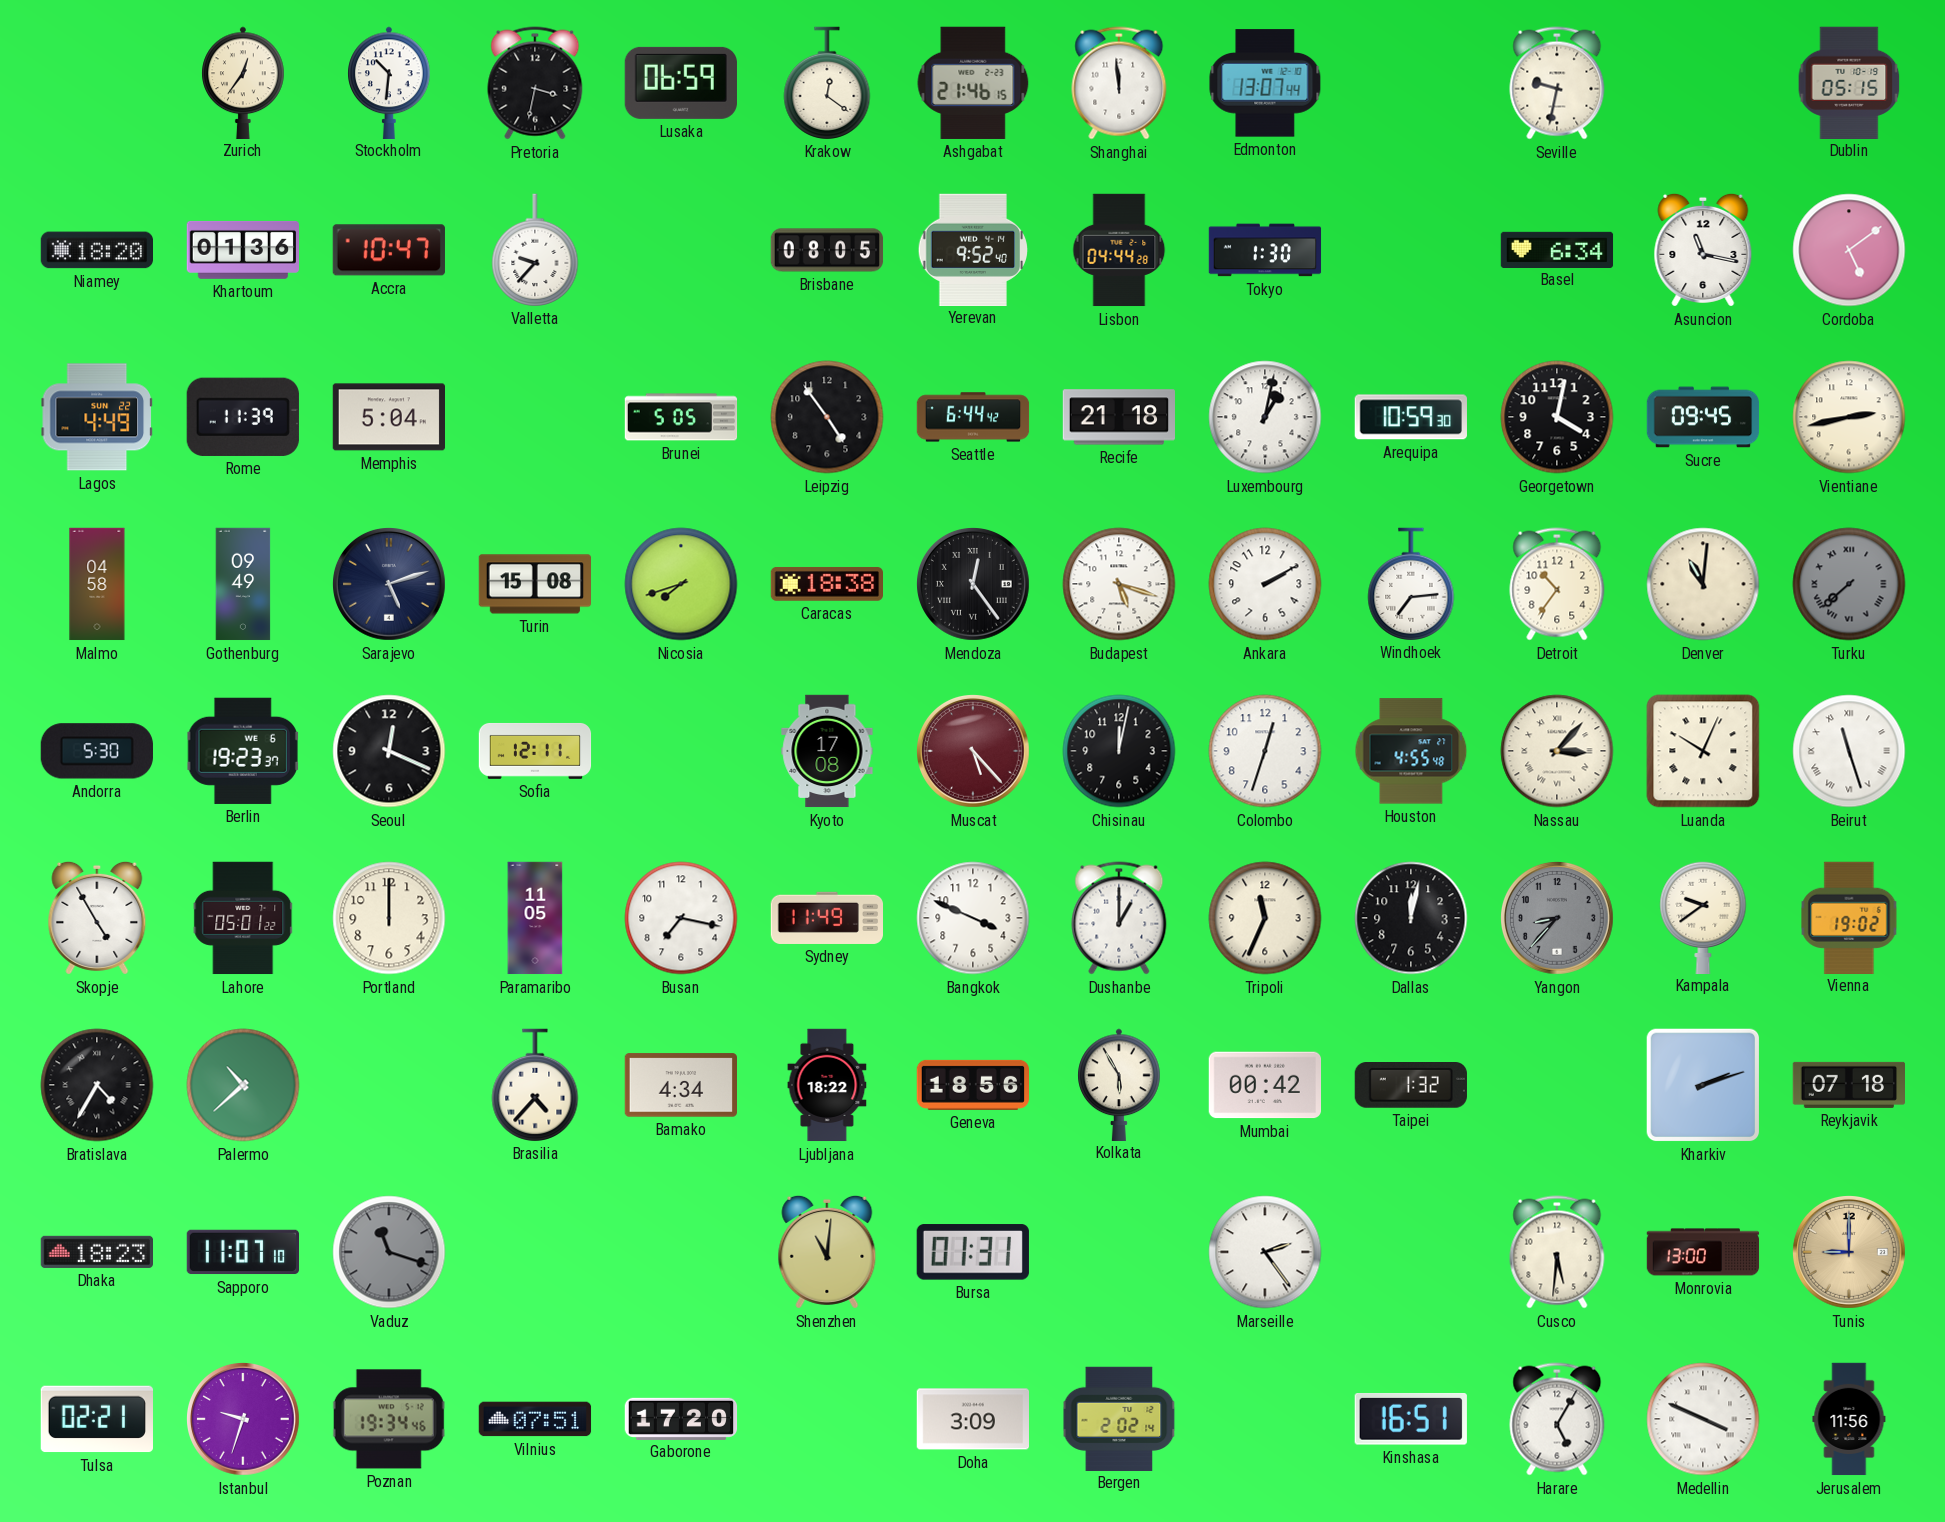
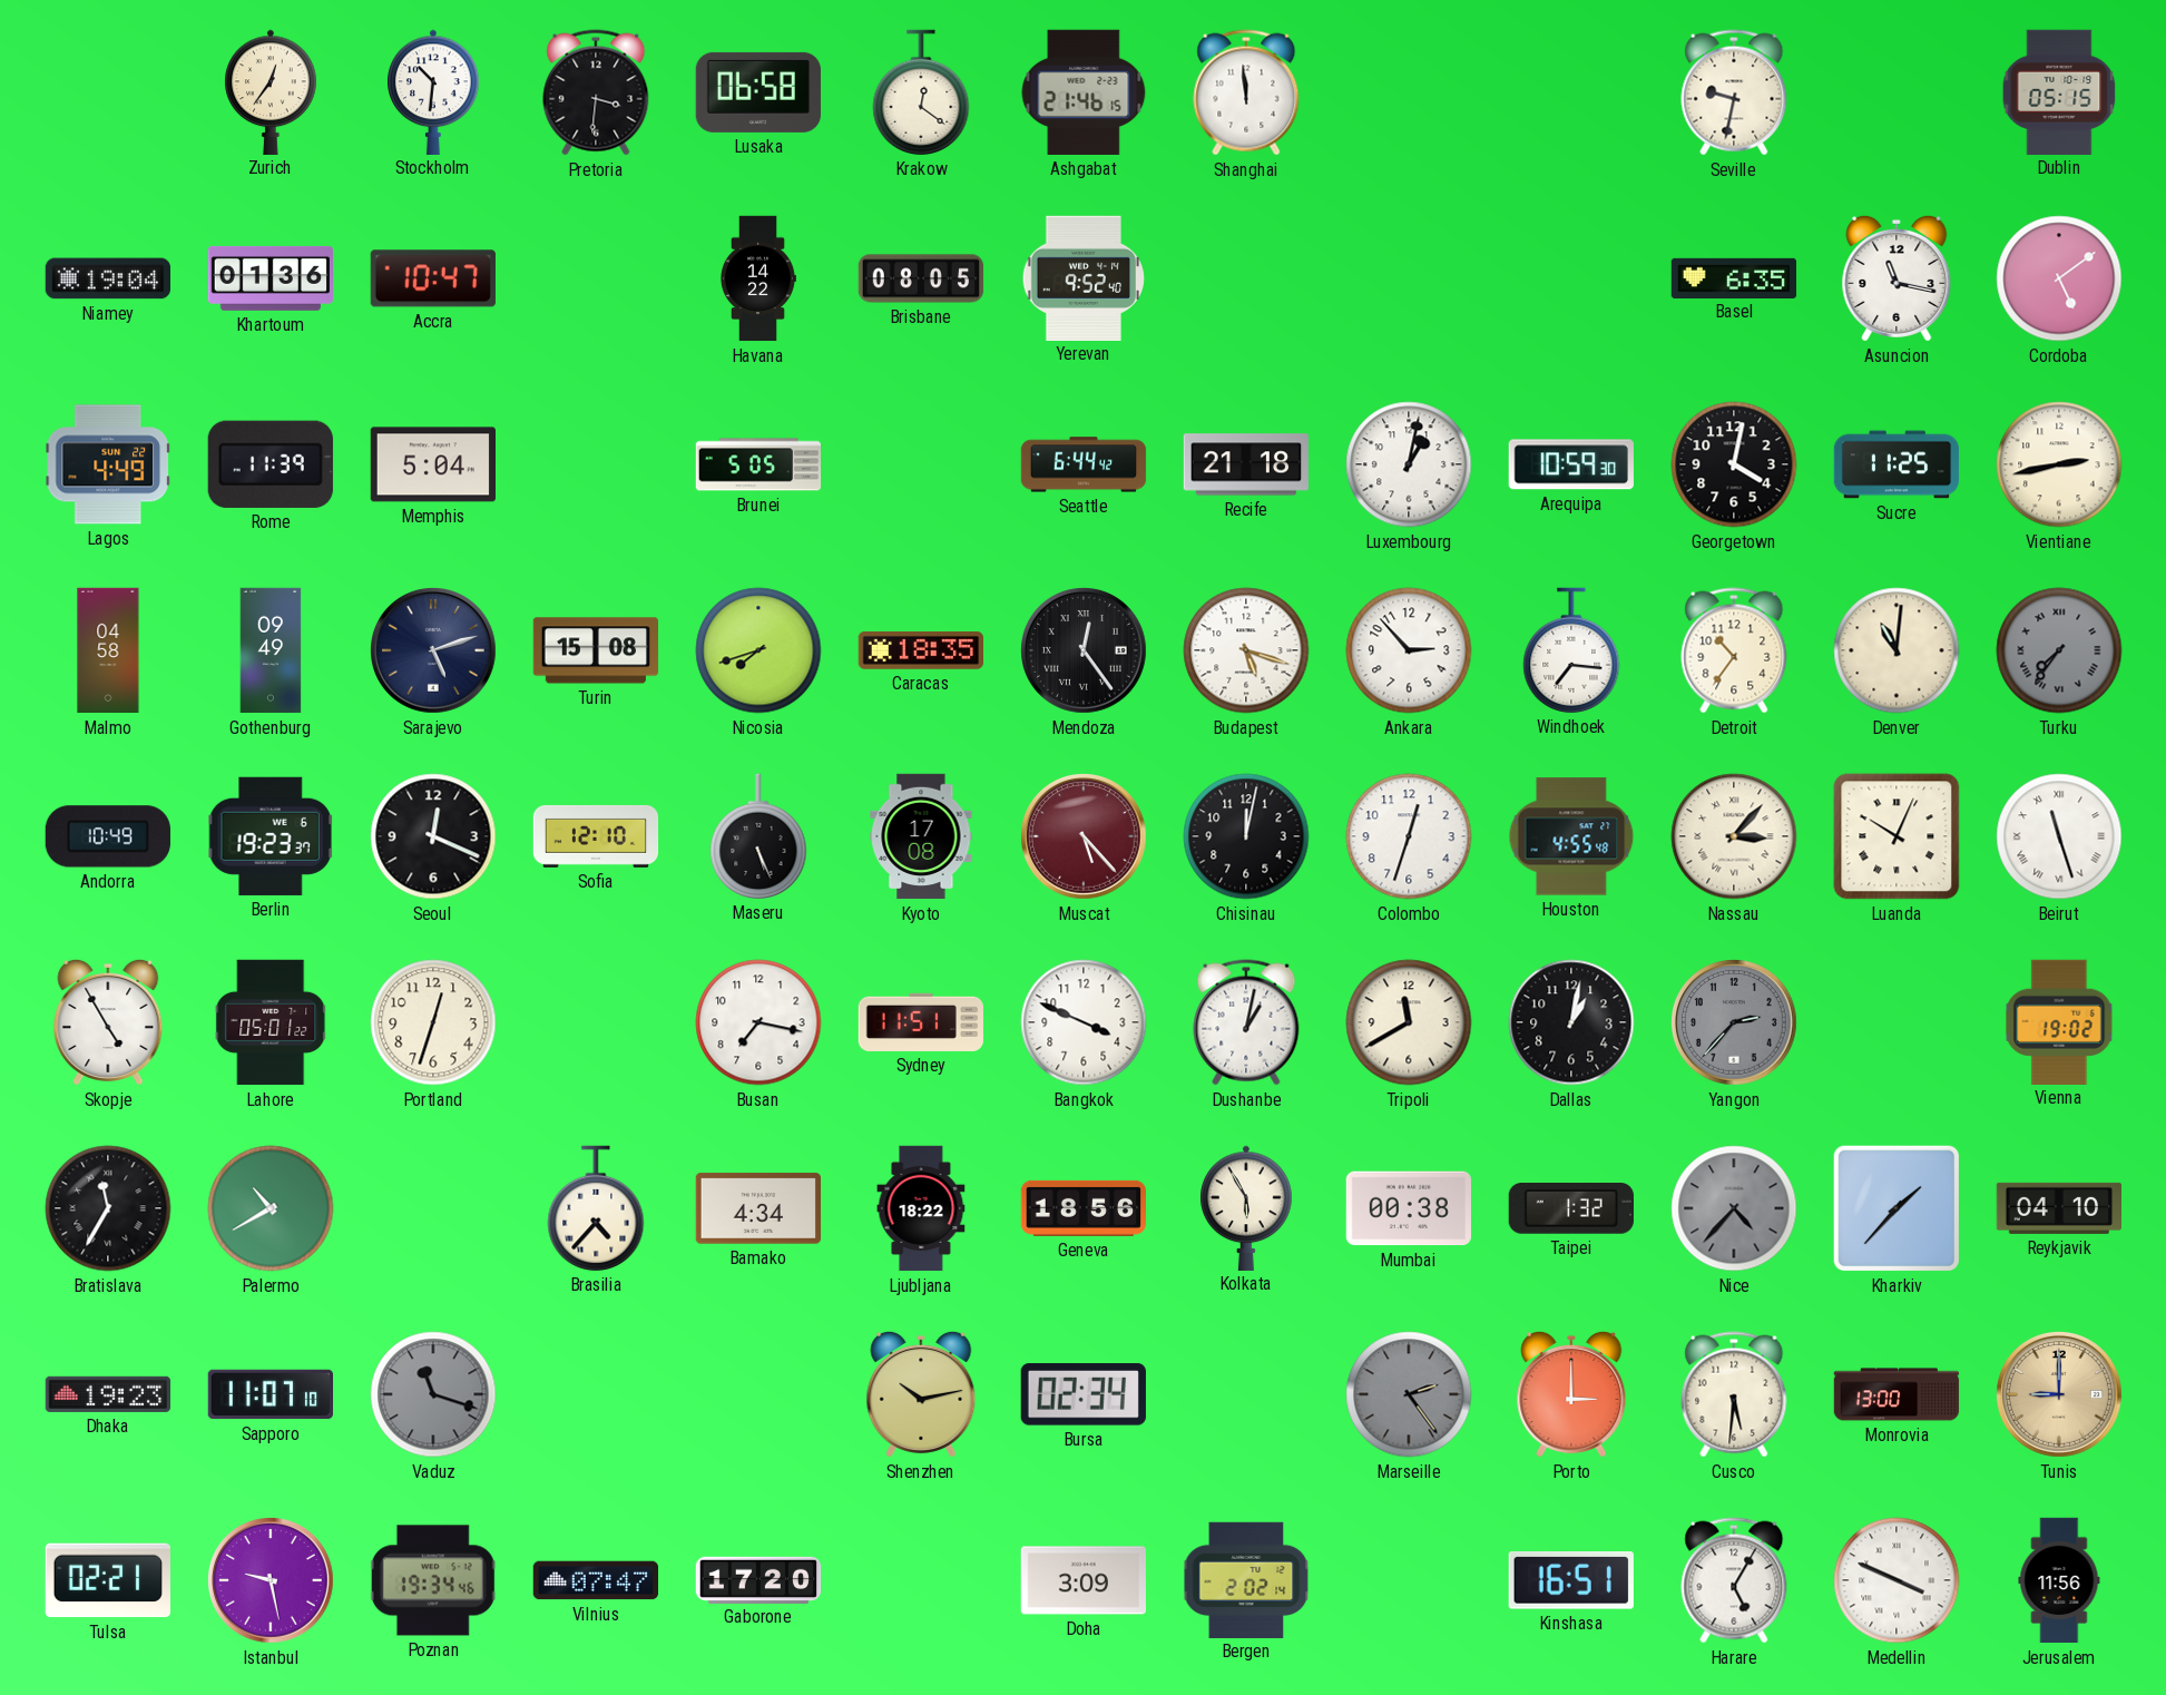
Pretoria: 3:32 -> 3:31
Lusaka: 06:59 -> 06:58
Edmonton: 13:07 -> none
Niamey: 18:20 -> 19:04
Valletta: 9:37 -> none
Havana: none -> 14:22
Lisbon: 04:44 -> none
Tokyo: 1:30 -> none
Basel: 6:34 -> 6:35
Leipzig: 4:54 -> none
Sucre: 09:45 -> 11:25
Caracas: 18:38 -> 18:35
Ankara: 2:10 -> 2:53
Windhoek: 7:14 -> 7:16
Turku: 7:38 -> 7:36
Andorra: 5:30 -> 10:49
Sofia: 12:11 -> 12:10
Maseru: none -> 5:26
Portland: 12:00 -> 12:33
Paramaribo: 11:05 -> none
Sydney: 11:49 -> 11:51
Dushanbe: 1:00 -> 1:02
Tripoli: 11:34 -> 11:40
Dallas: 12:02 -> 1:02
Yangon: 8:37 -> 2:37
Kampala: 9:39 -> none
Bratislava: 4:35 -> 11:35
Palermo: 10:38 -> 10:40
Mumbai: 00:42 -> 00:38
Nice: none -> 4:37
Kharkiv: 2:12 -> 1:37
Reykjavik: 07:18 -> 04:10
Dhaka: 18:23 -> 19:23
Shenzhen: 11:01 -> 10:13
Bursa: 01:31 -> 02:34
Marseille dial: white -> grey
Porto: none -> 3:00
Istanbul: 9:33 -> 9:28
Vilnius: 07:51 -> 07:47
